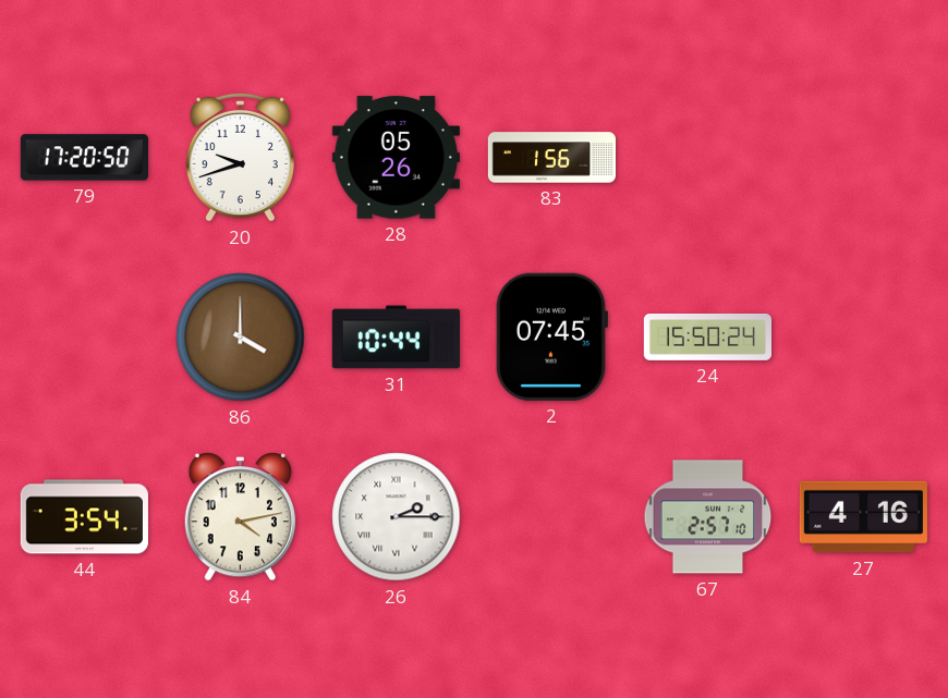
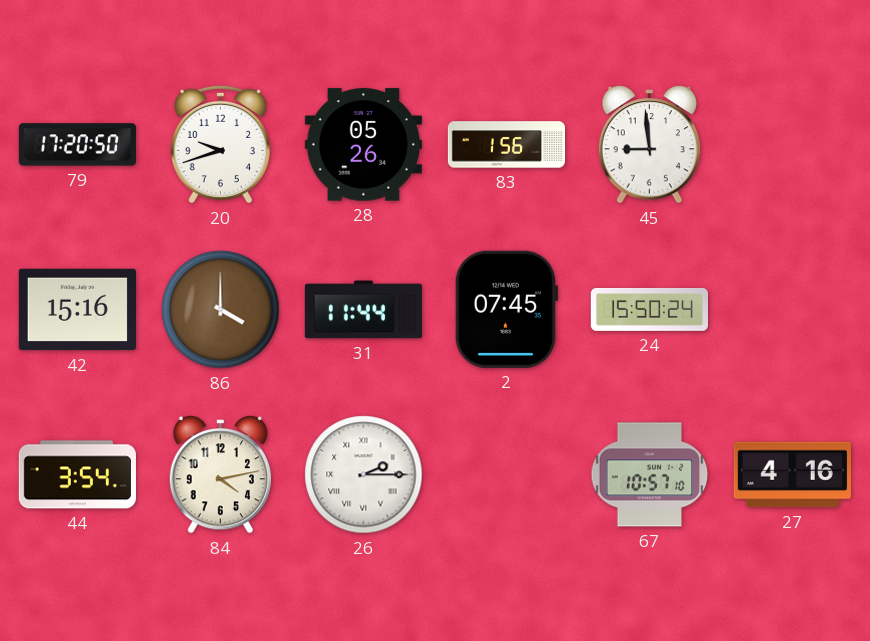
45: none -> 8:59
42: none -> 15:16
31: 10:44 -> 11:44
67: 2:57 -> 10:57
